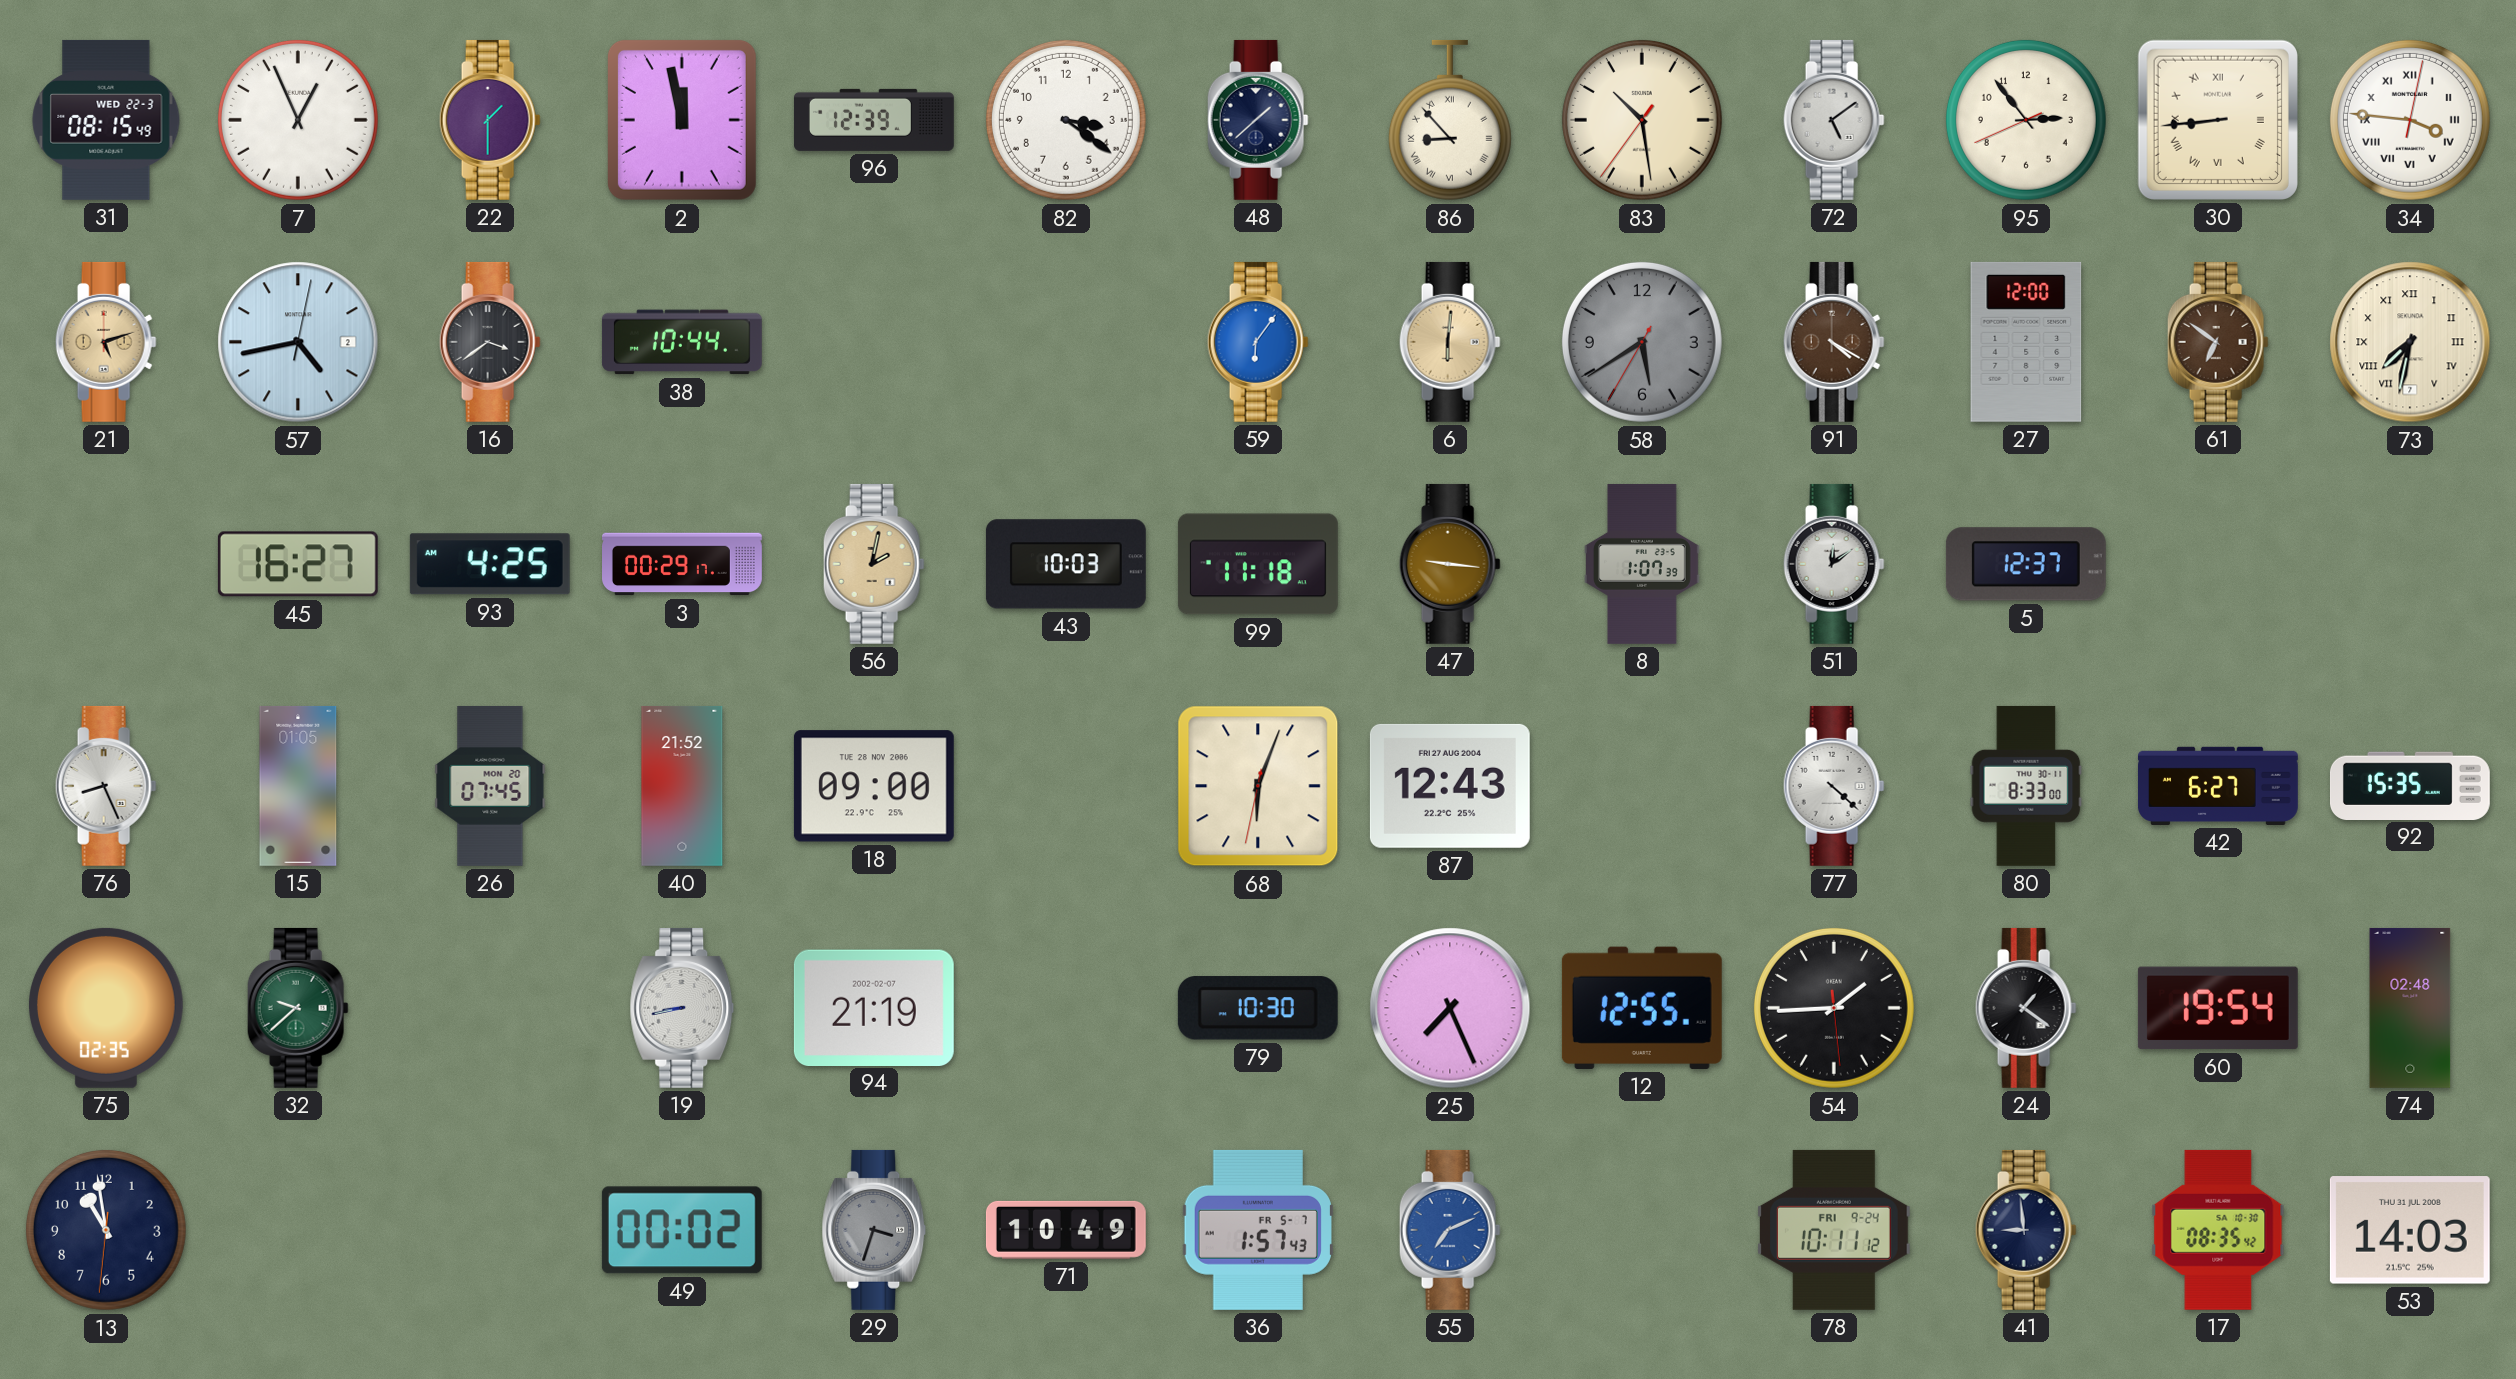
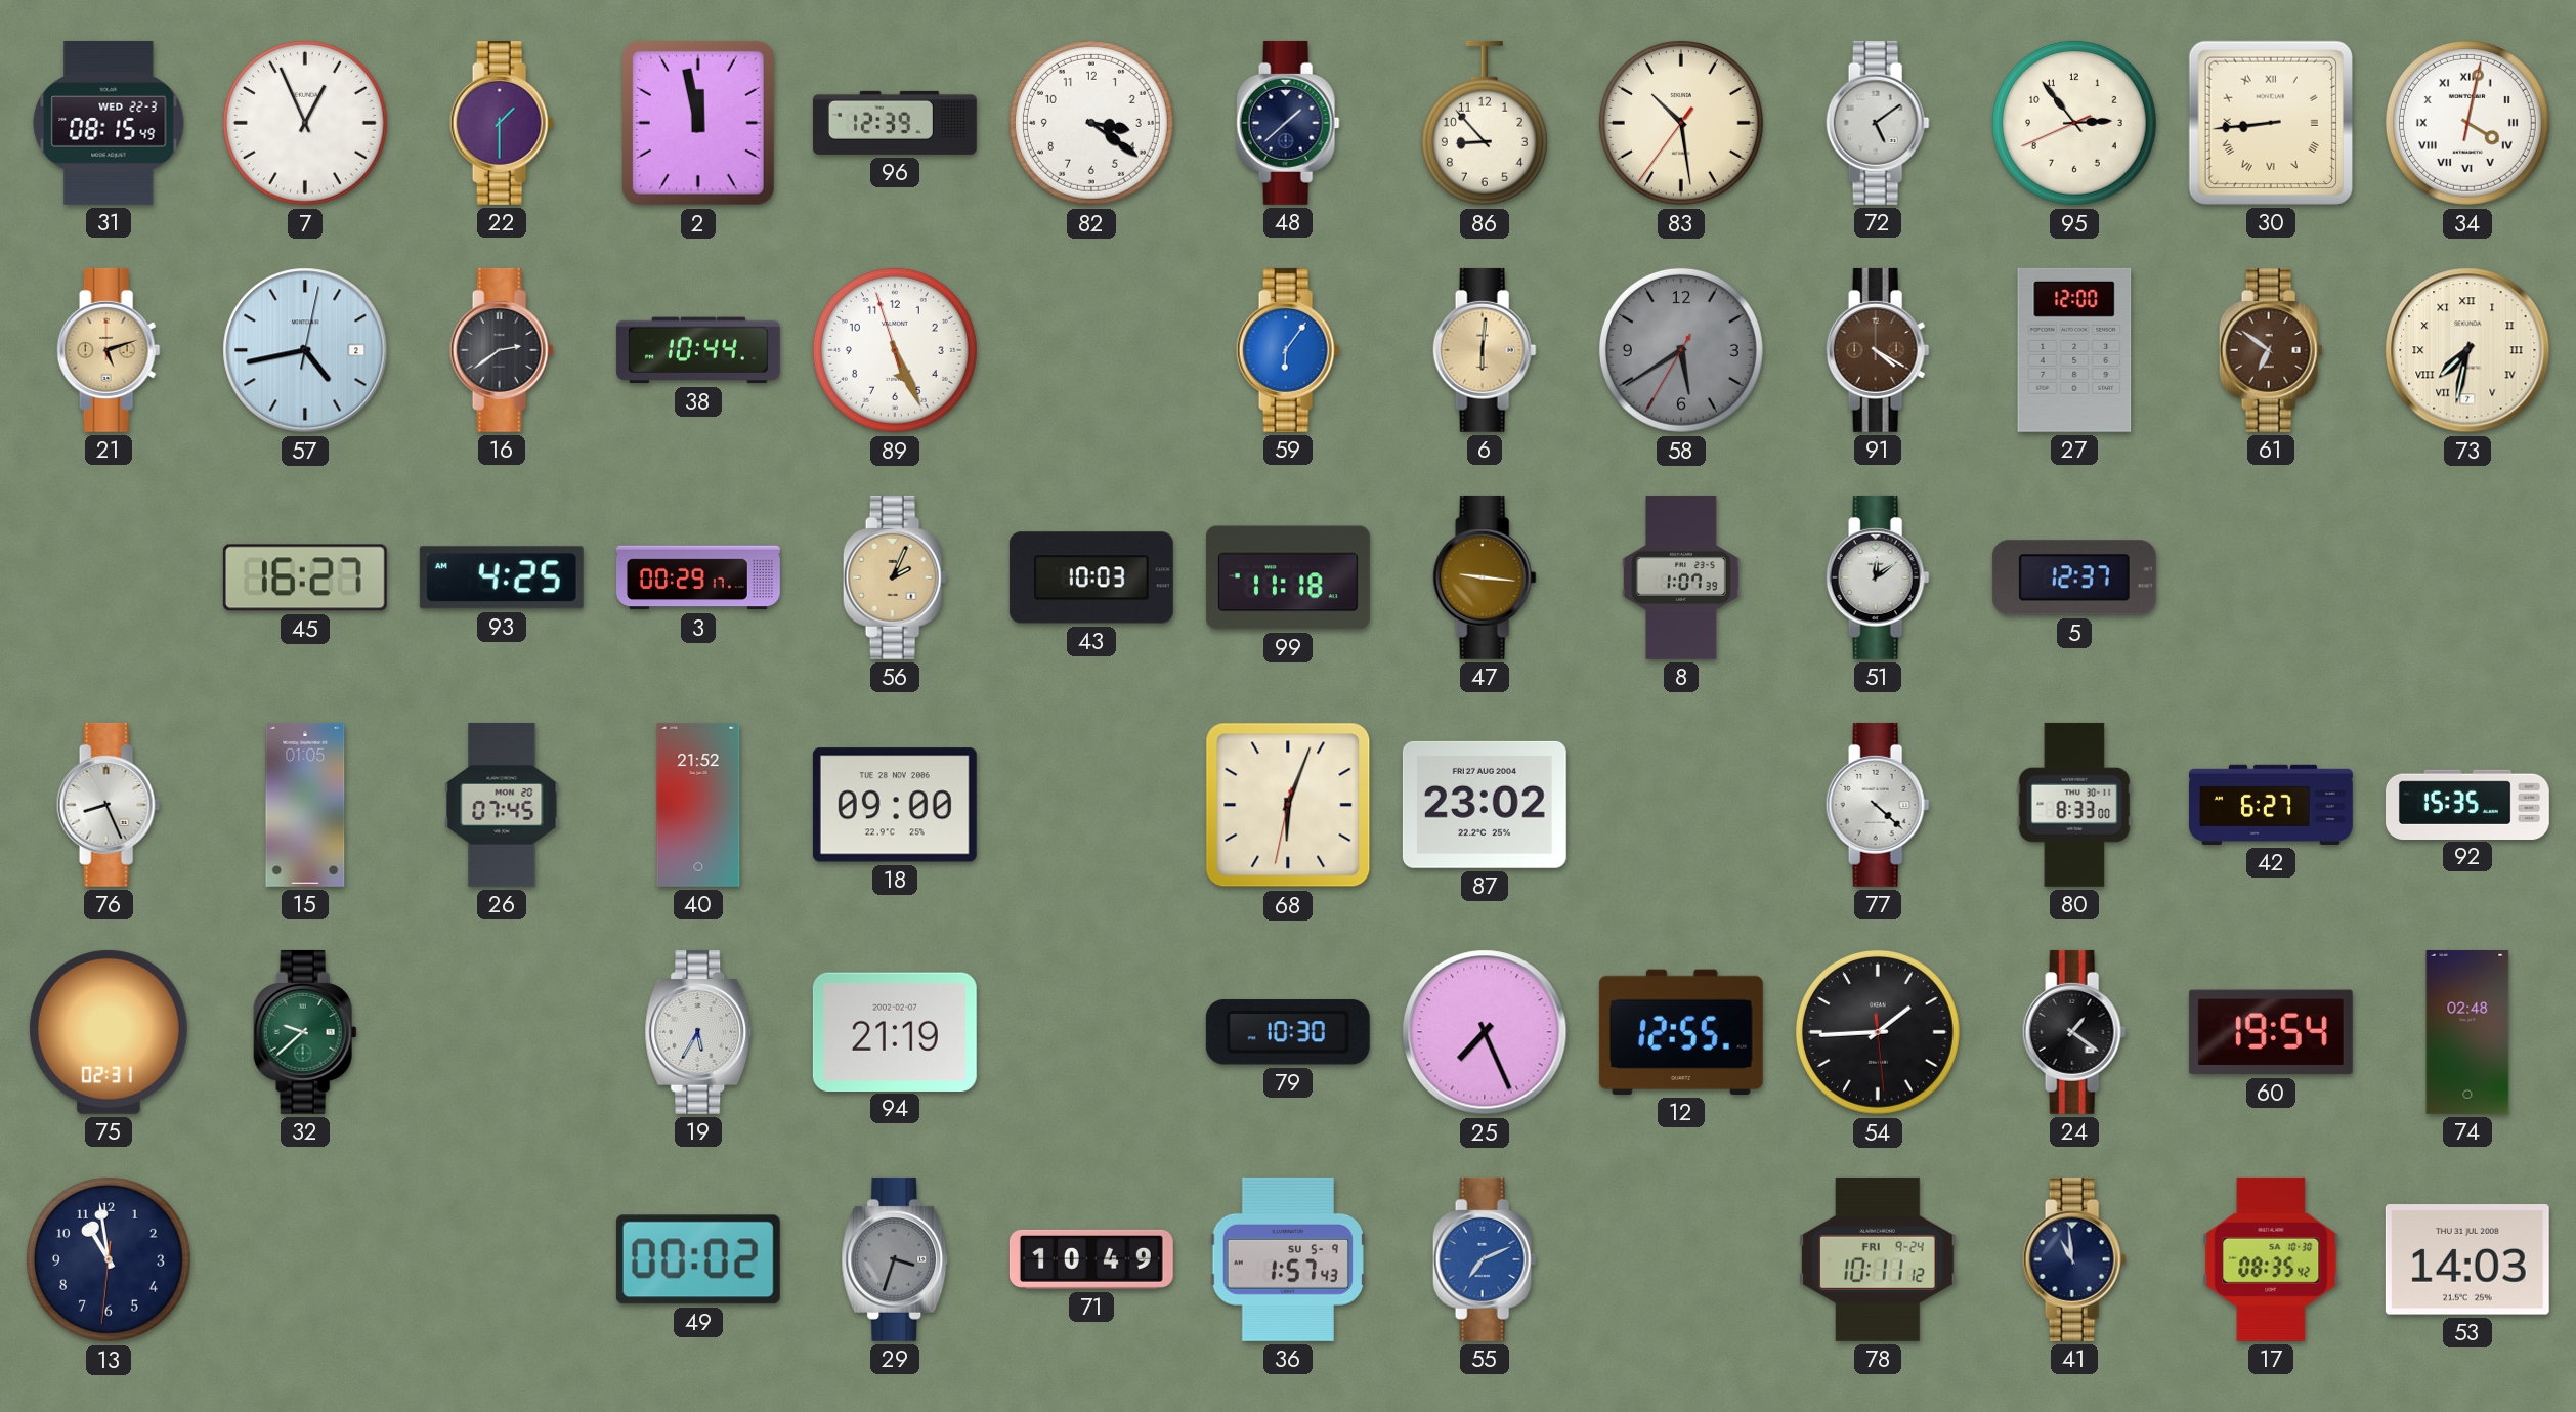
86 numerals: Roman -> Arabic
34: 3:46 -> 4:02
16: 3:39 -> 2:39
89: none -> 5:25
56: 2:02 -> 2:04
87: 12:43 -> 23:02
75: 02:35 -> 02:31
19: 8:43 -> 5:35
36 date: FR 5-7 -> SU 5-9
41: 8:59 -> 10:59
